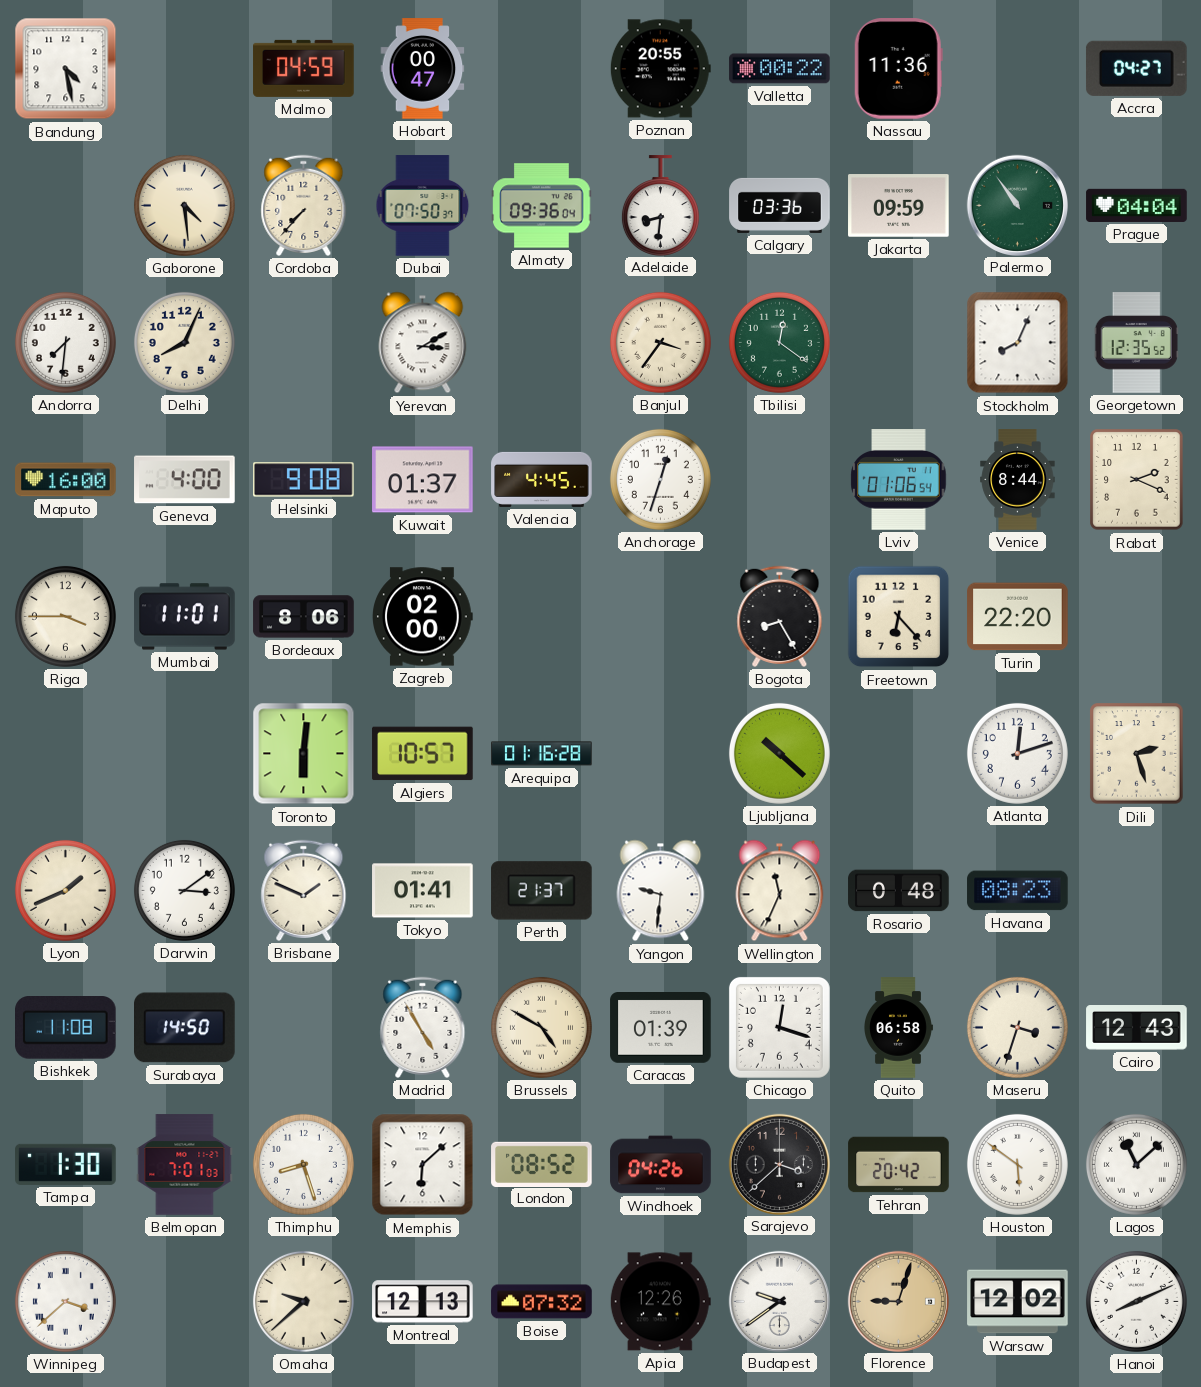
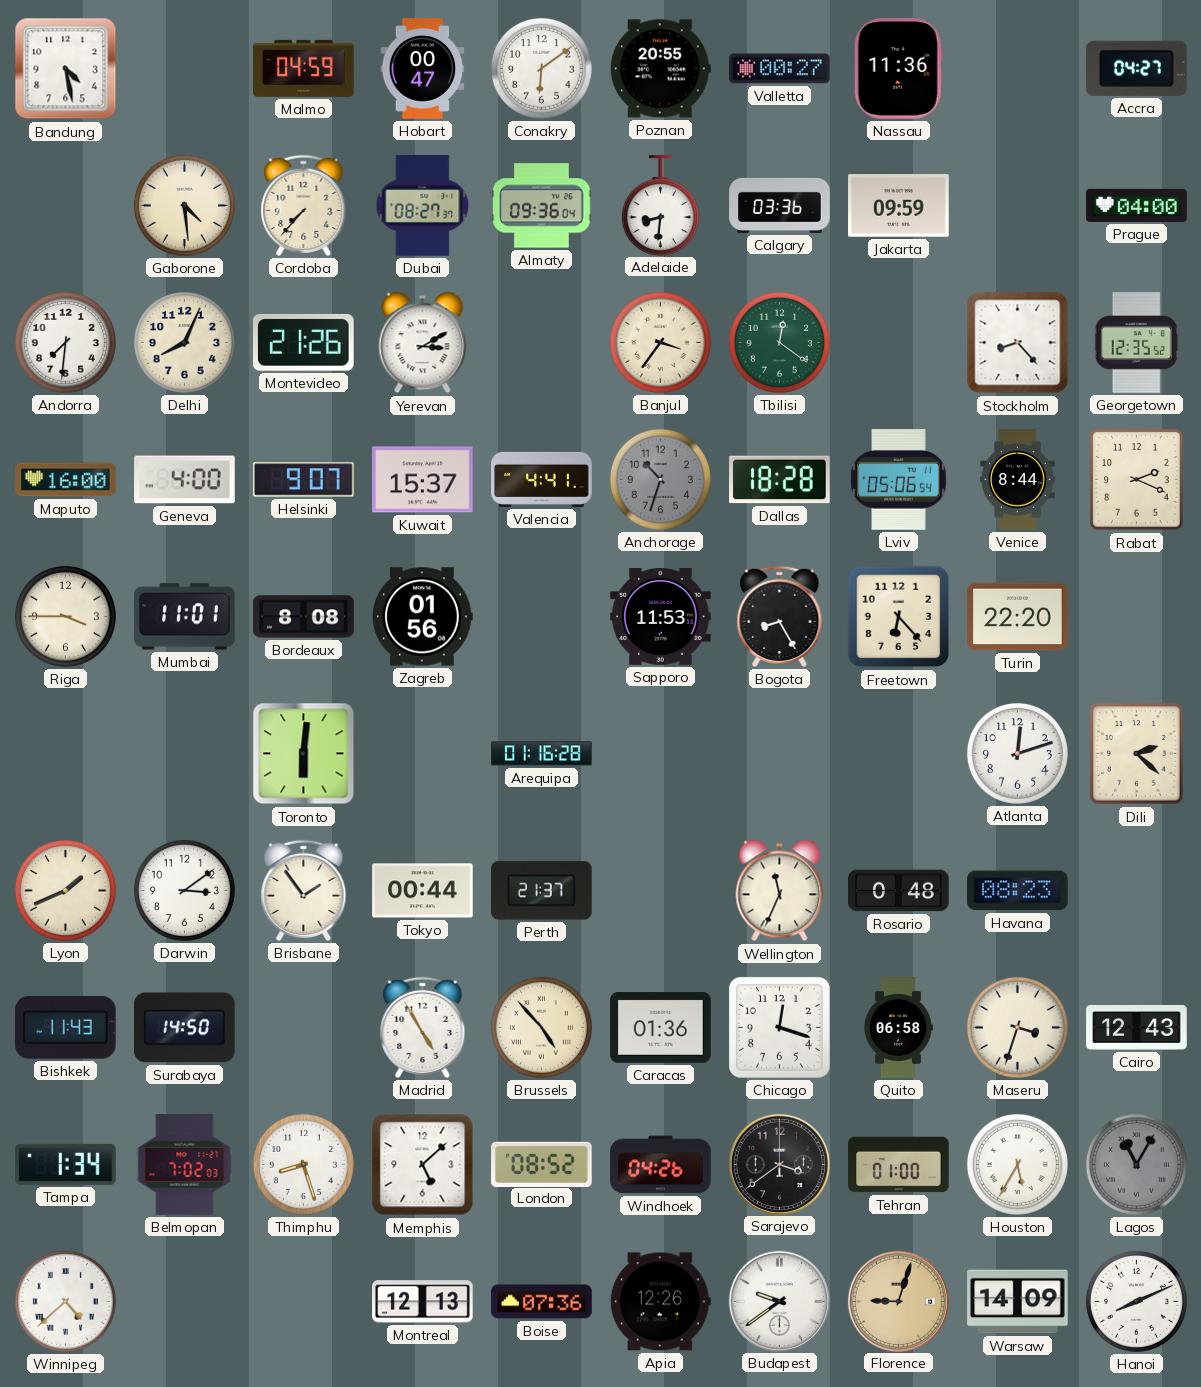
Conakry: none -> 6:09
Valletta: 00:22 -> 00:27
Dubai: 07:50 -> 08:27
Palermo: 10:54 -> none
Prague: 04:04 -> 04:00
Montevideo: none -> 21:26
Stockholm: 8:04 -> 8:23
Helsinki: 9:08 -> 9:07
Kuwait: 01:37 -> 15:37
Valencia: 4:45 -> 4:41
Anchorage: 12:33 -> 10:33
Anchorage dial: white -> grey
Dallas: none -> 18:28
Lviv: 01:06 -> 05:06
Bordeaux: 8:06 -> 8:08
Zagreb: 02:00 -> 01:56
Sapporo: none -> 11:53
Algiers: 10:57 -> none
Ljubljana: 10:22 -> none
Dili: 2:27 -> 2:22
Brisbane: 1:49 -> 1:54
Tokyo: 01:41 -> 00:44
Yangon: 9:31 -> none
Bishkek: 11:08 -> 11:43
Brussels: 4:50 -> 4:53
Caracas: 01:39 -> 01:36
Tampa: 1:30 -> 1:34
Belmopan: 7:01 -> 7:02
Memphis: 6:08 -> 5:08
Sarajevo: 3:38 -> 3:39
Tehran: 20:42 -> 01:00
Houston: 5:51 -> 5:35
Lagos: 11:08 -> 11:05
Lagos dial: white -> grey
Winnipeg: 3:38 -> 4:38
Omaha: 9:38 -> none
Boise: 07:32 -> 07:36
Warsaw: 12:02 -> 14:09
